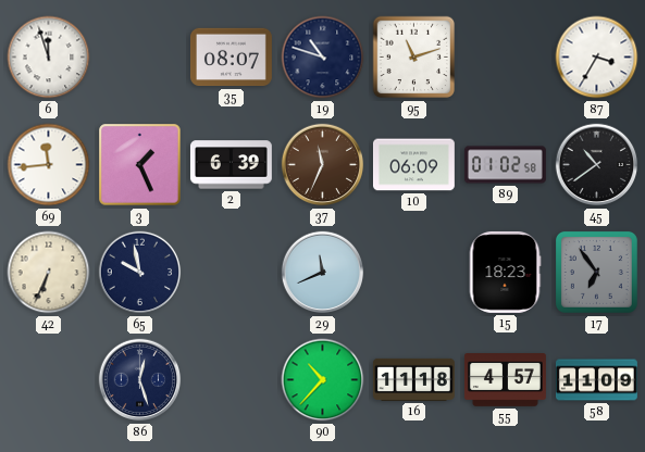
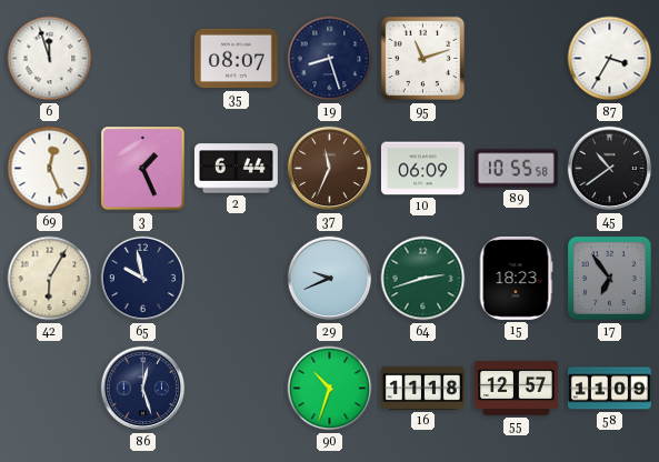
19: 10:48 -> 8:27
69: 11:44 -> 12:26
2: 6:39 -> 6:44
89: 01:02 -> 10:55
42: 6:34 -> 6:05
29: 11:41 -> 9:41
64: none -> 2:42
90: 10:37 -> 10:33
55: 4:57 -> 12:57
